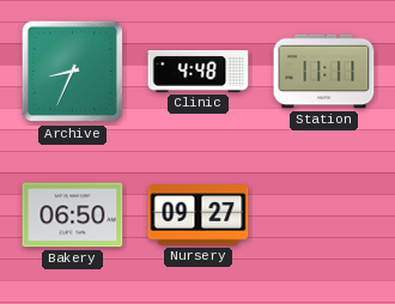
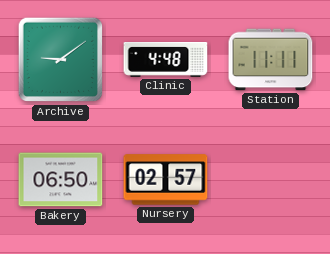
Archive: 8:34 -> 9:09
Nursery: 09:27 -> 02:57
